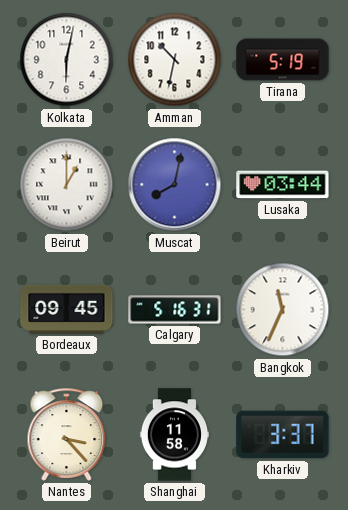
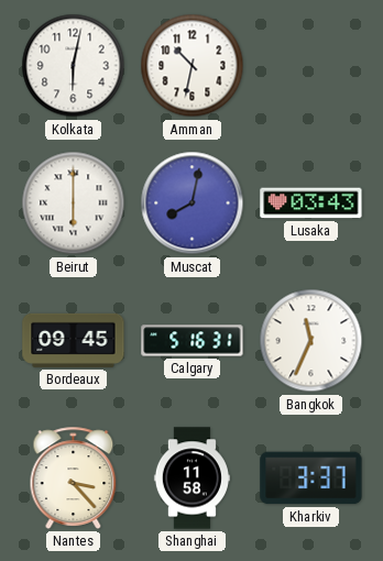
Tirana: 5:19 -> none
Beirut: 1:00 -> 6:00
Lusaka: 03:44 -> 03:43
